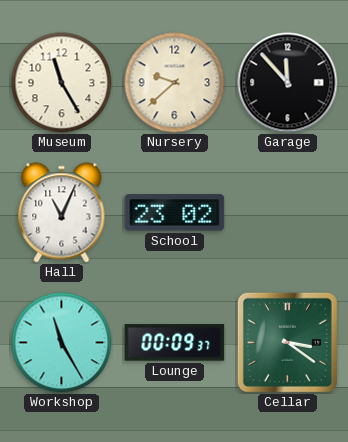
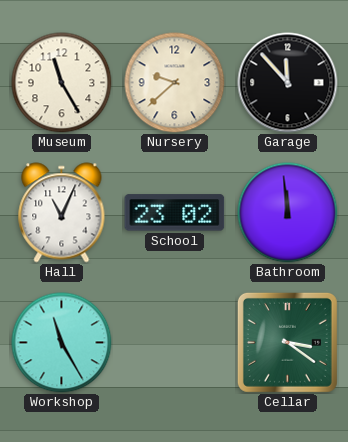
Bathroom: none -> 11:59
Lounge: 00:09 -> none
